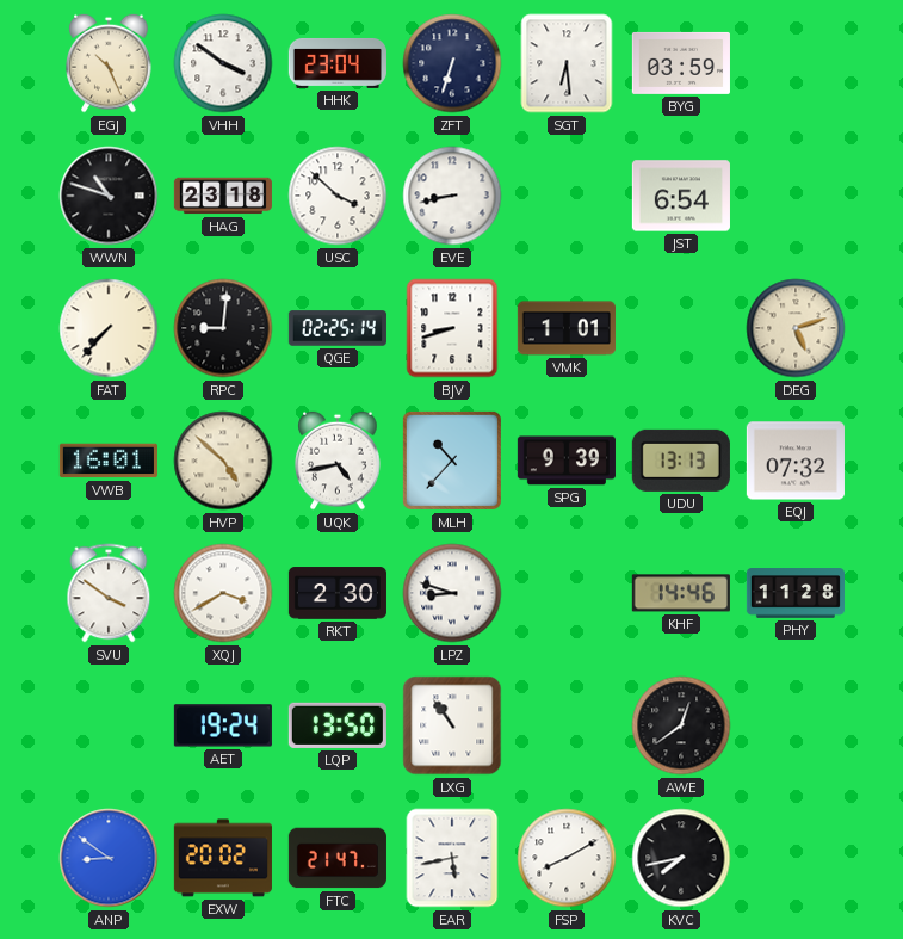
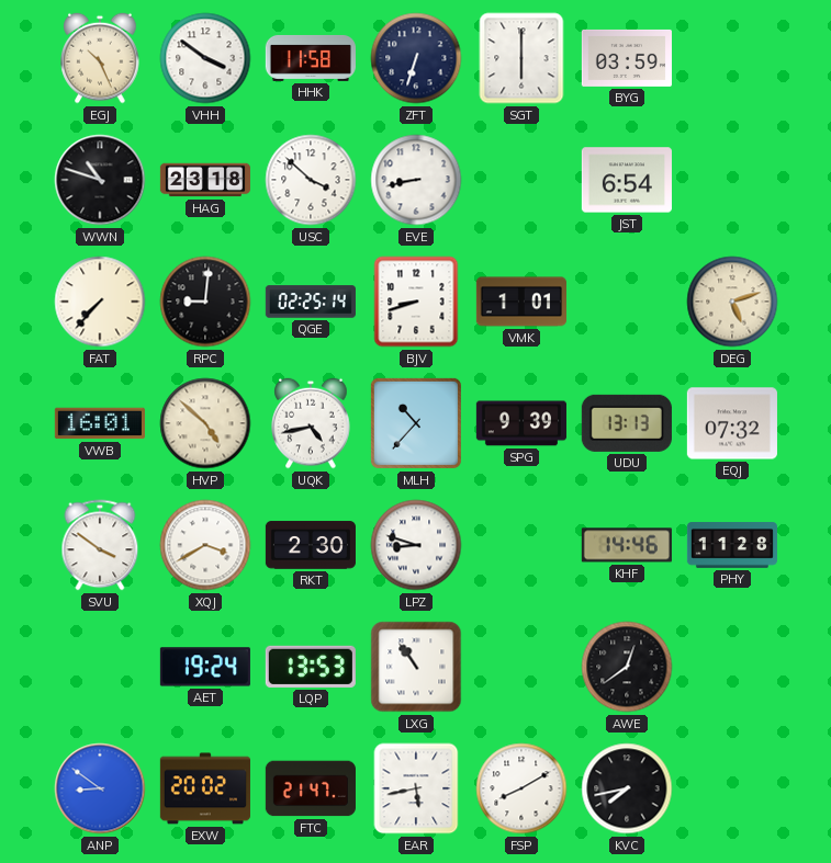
HHK: 23:04 -> 11:58
SGT: 6:29 -> 6:00
LQP: 13:50 -> 13:53
